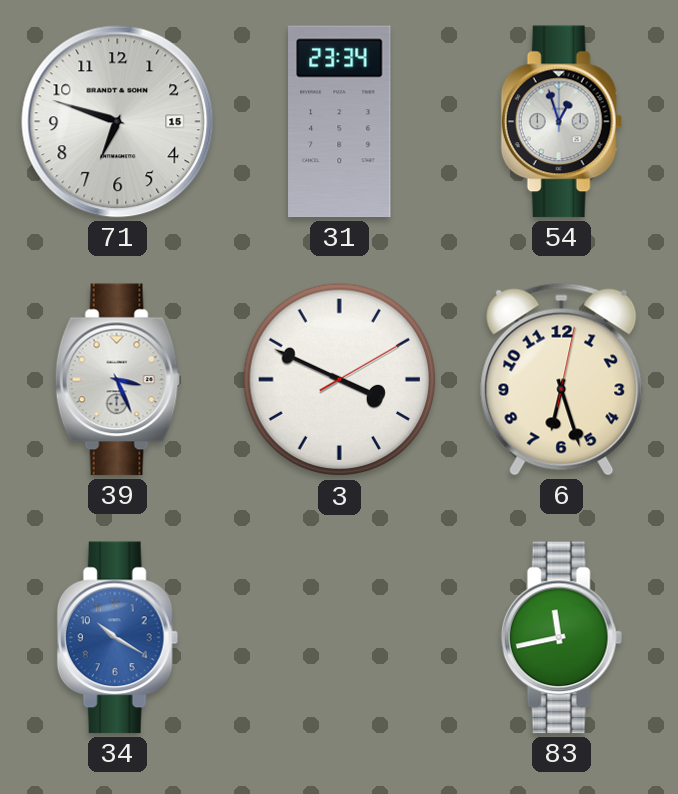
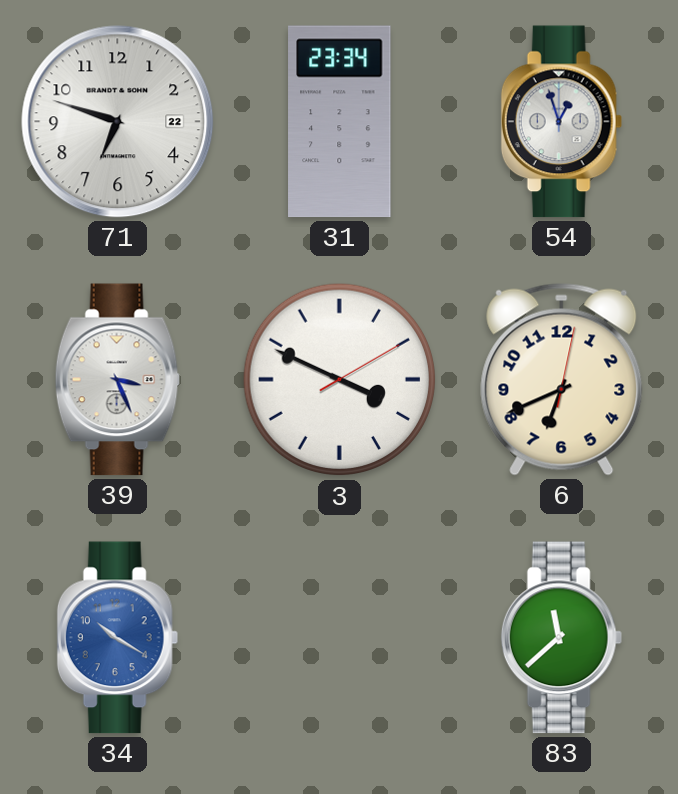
71 date: 15 -> 22
6: 6:27 -> 6:41
83: 11:43 -> 11:38
